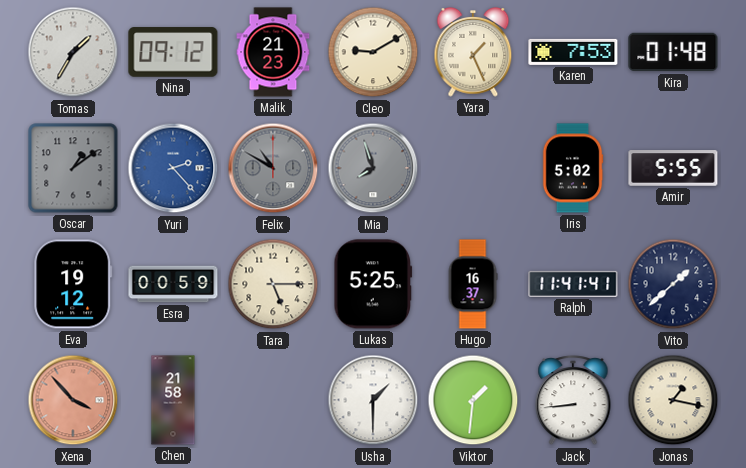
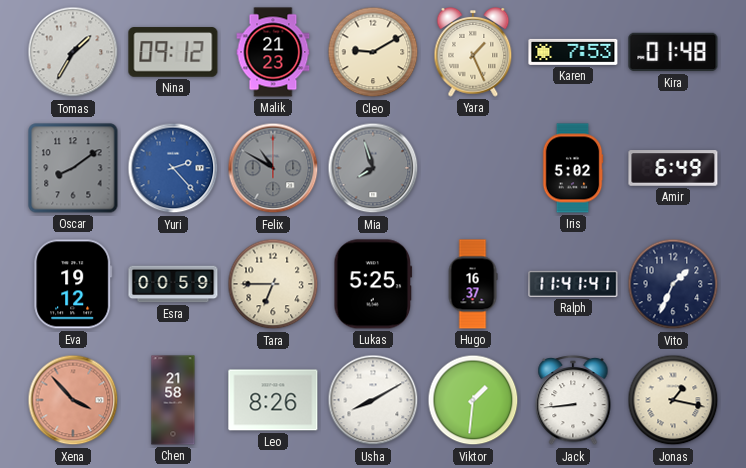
Oscar: 1:09 -> 8:09
Amir: 5:55 -> 6:49
Tara: 5:15 -> 6:45
Vito: 1:38 -> 1:34
Leo: none -> 8:26
Usha: 1:30 -> 8:10
